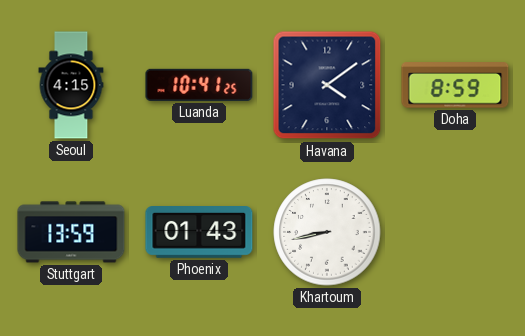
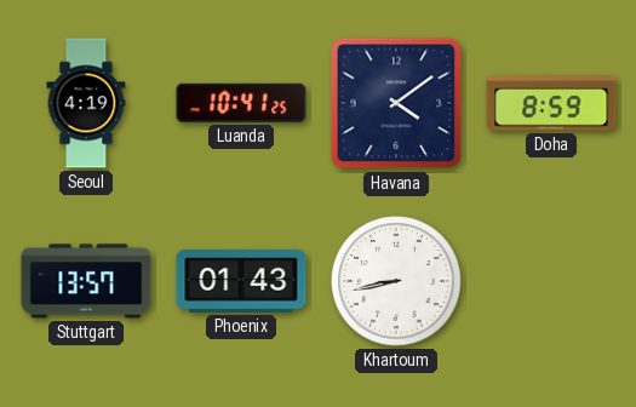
Seoul: 4:15 -> 4:19
Stuttgart: 13:59 -> 13:57
